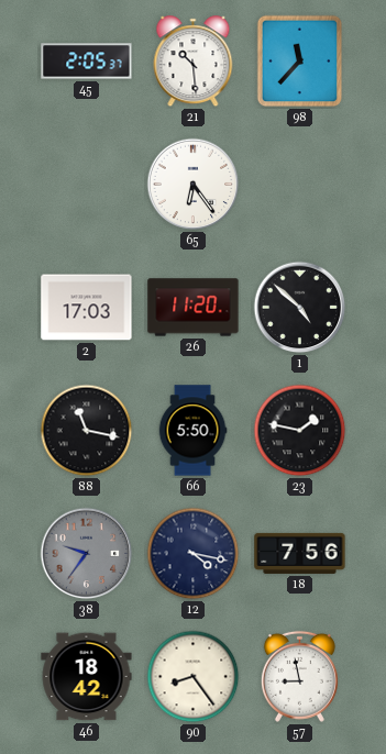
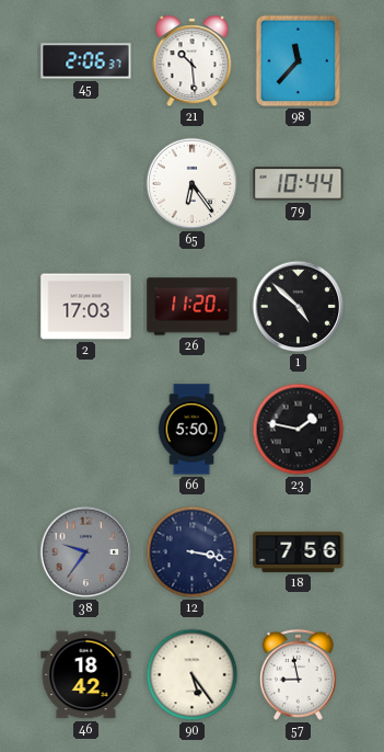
45: 2:05 -> 2:06
79: none -> 10:44
88: 11:17 -> none
12: 4:17 -> 3:17
90: 8:24 -> 5:24
